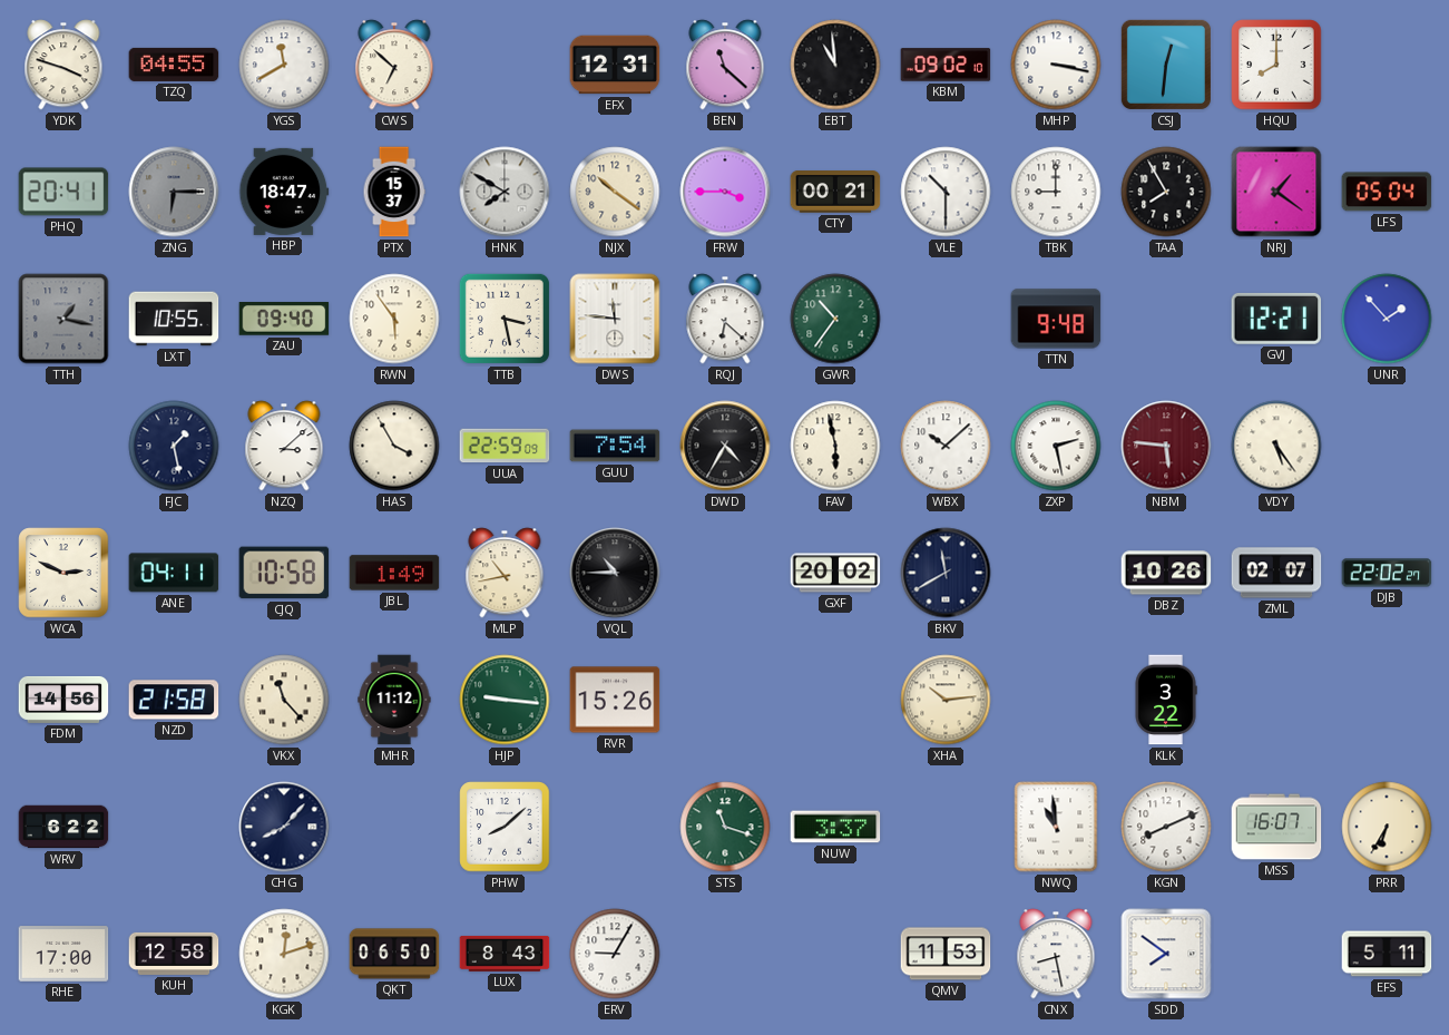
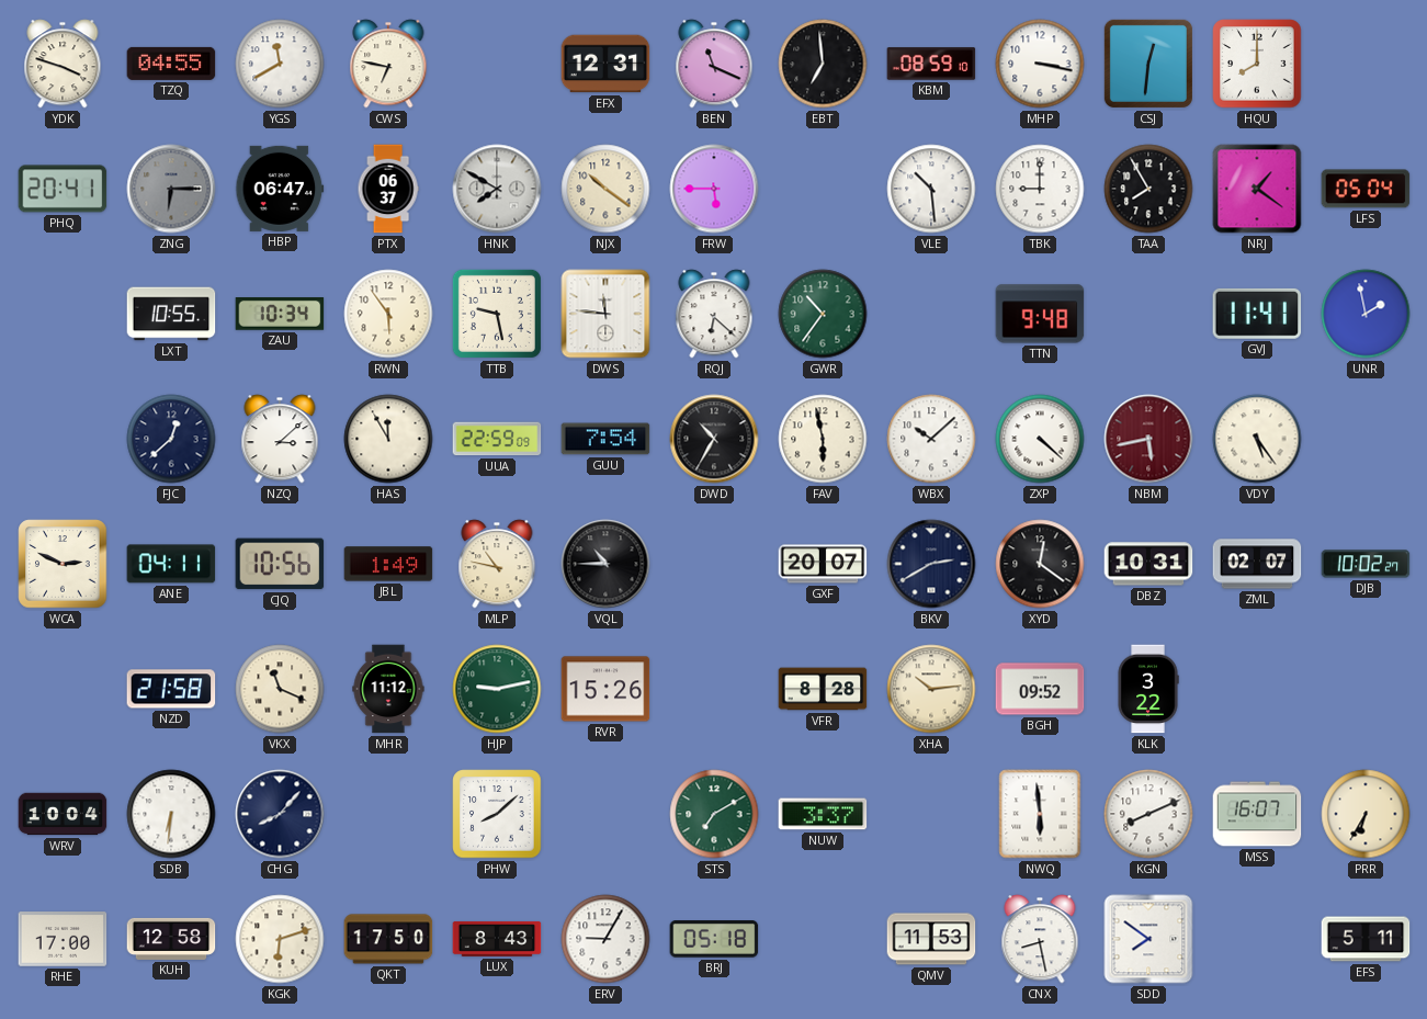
CWS: 6:52 -> 6:47
BEN: 11:22 -> 11:19
EBT: 10:59 -> 6:59
KBM: 09:02 -> 08:59
HBP: 18:47 -> 06:47
PTX: 15:37 -> 06:37
FRW: 3:45 -> 5:45
CTY: 00:21 -> none
VLE: 10:30 -> 10:29
TTH: 1:17 -> none
ZAU: 09:40 -> 10:34
TTB: 3:28 -> 9:28
GVJ: 12:21 -> 11:41
UNR: 1:53 -> 1:58
FJC: 1:28 -> 12:38
HAS: 3:55 -> 11:55
DWD: 4:35 -> 10:35
ZXP: 2:28 -> 4:22
NBM: 5:46 -> 5:43
CJQ: 10:58 -> 10:56
MLP: 10:43 -> 10:47
GXF: 20:02 -> 20:07
BKV: 11:40 -> 2:40
XYD: none -> 12:21
DBZ: 10:26 -> 10:31
DJB: 22:02 -> 10:02
FDM: 14:56 -> none
VKX: 11:23 -> 11:19
HJP: 9:16 -> 9:13
VFR: none -> 8:28
BGH: none -> 09:52
WRV: 6:22 -> 10:04
SDB: none -> 6:31
STS: 11:18 -> 7:10
NWQ: 10:59 -> 5:59
KGK: 12:12 -> 6:12
QKT: 06:50 -> 17:50
BRJ: none -> 05:18
